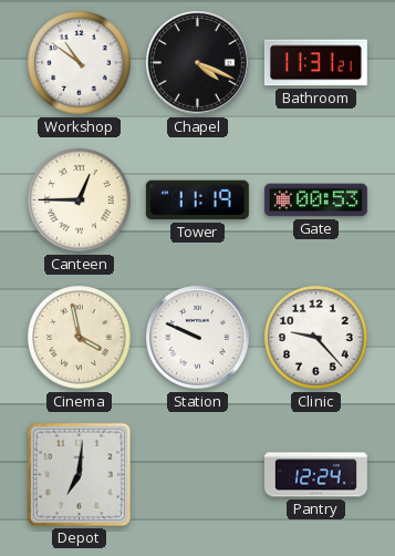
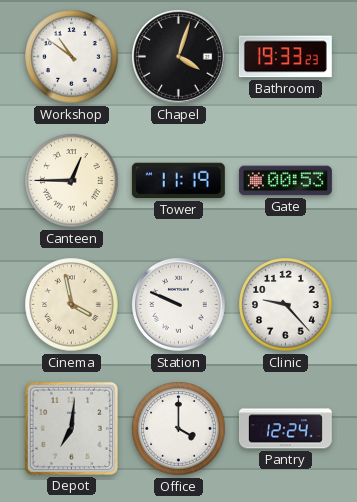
Chapel: 4:19 -> 4:03
Bathroom: 11:31 -> 19:33
Office: none -> 4:00
